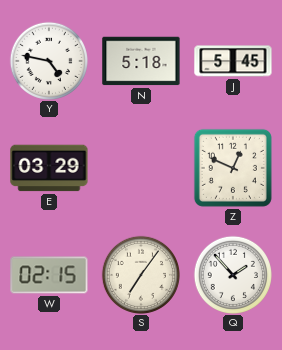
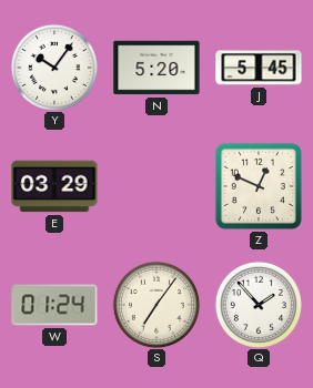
Y: 4:47 -> 10:06
N: 5:18 -> 5:20
W: 02:15 -> 01:24
